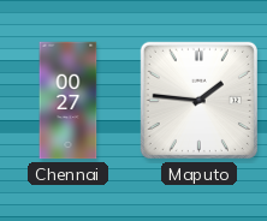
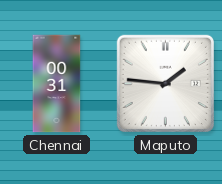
Chennai: 00:27 -> 00:31
